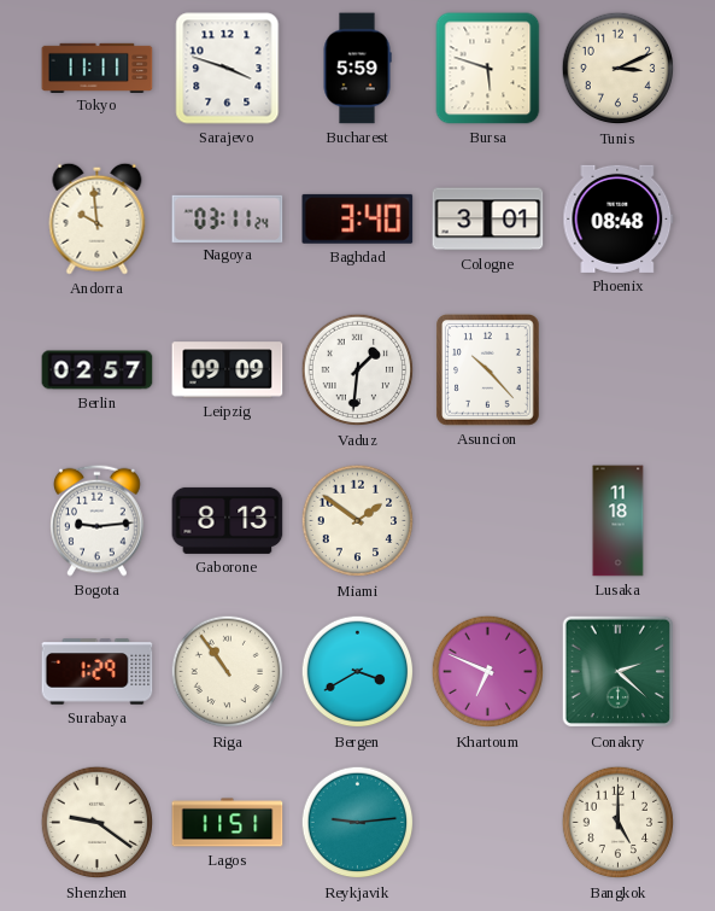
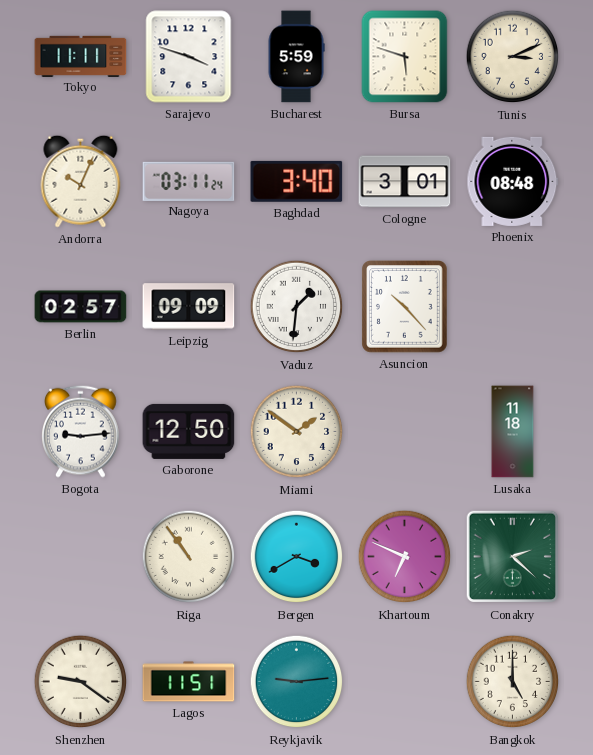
Andorra: 9:59 -> 10:04
Gaborone: 8:13 -> 12:50
Surabaya: 1:29 -> none
